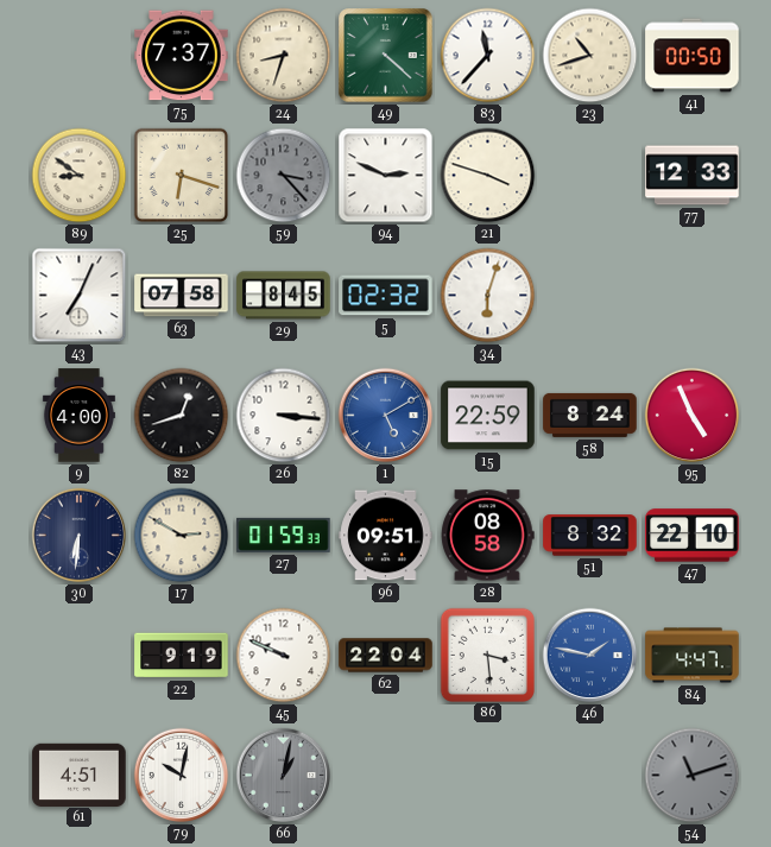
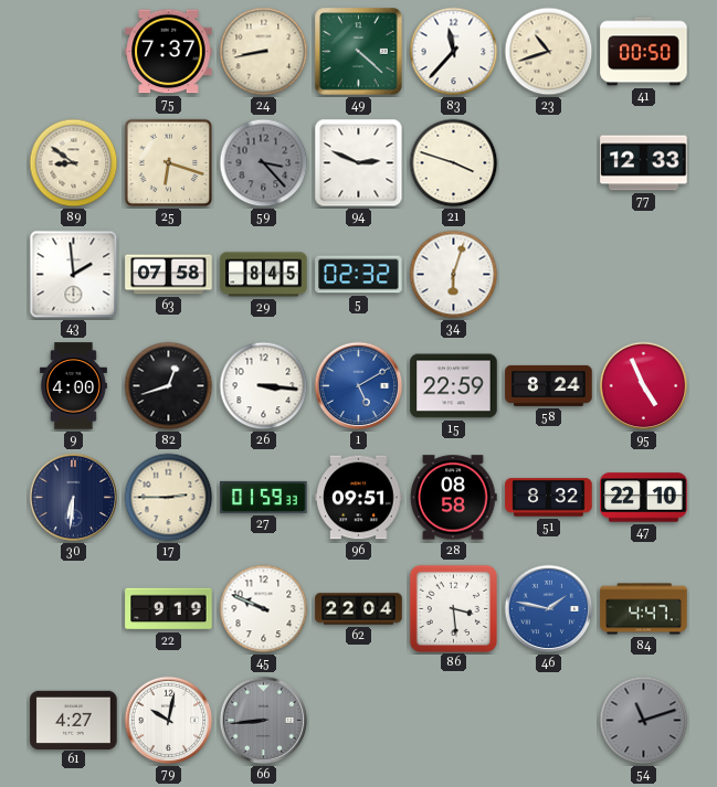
24: 8:33 -> 8:43
43: 7:04 -> 1:59
17: 2:50 -> 2:45
61: 4:51 -> 4:27
66: 1:02 -> 8:44
